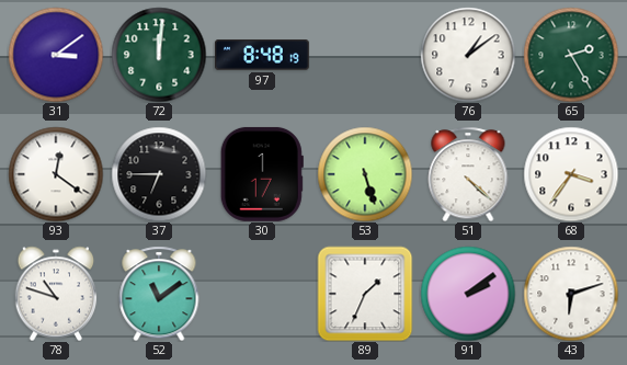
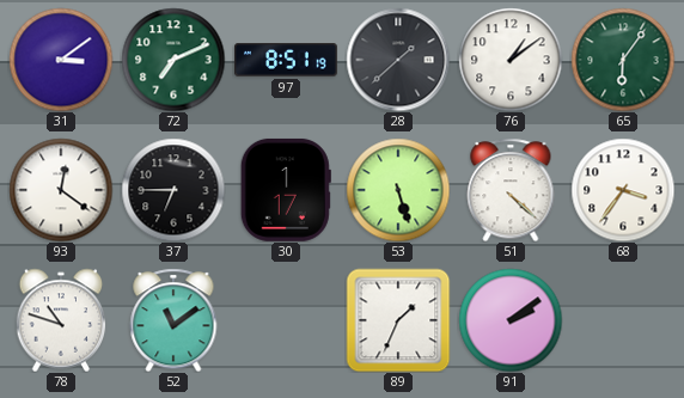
72: 12:01 -> 7:11
97: 8:48 -> 8:51
28: none -> 1:38
65: 2:25 -> 6:06
43: 6:12 -> none
